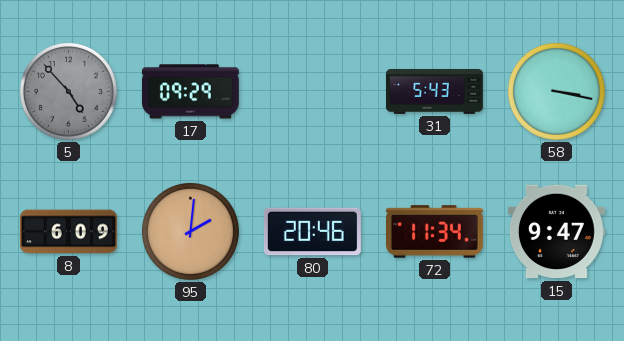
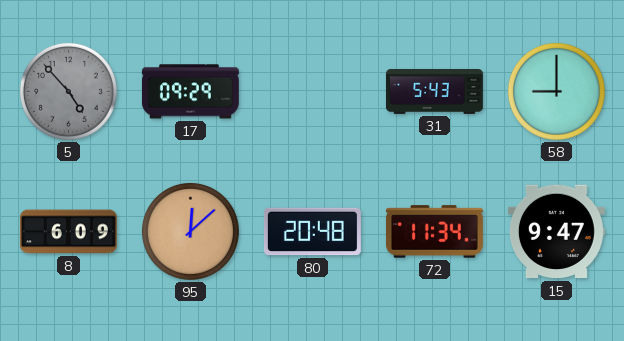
58: 3:17 -> 9:00
95: 2:01 -> 12:08
80: 20:46 -> 20:48
